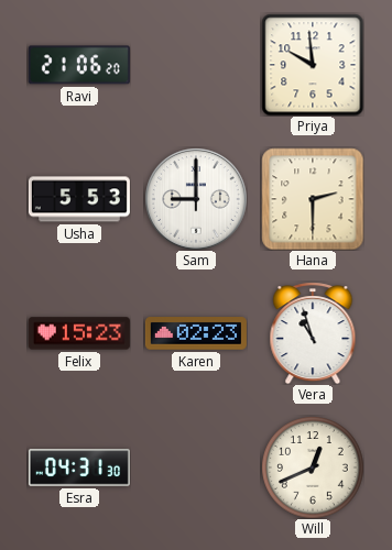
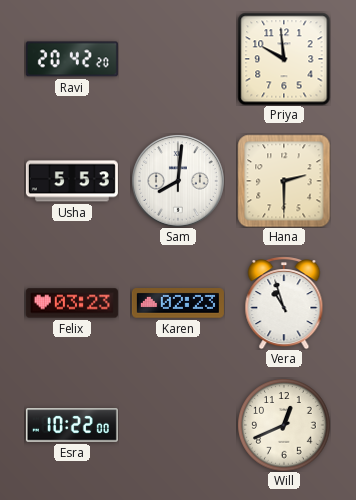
Ravi: 21:06 -> 20:42
Sam: 9:00 -> 8:01
Felix: 15:23 -> 03:23
Esra: 04:31 -> 10:22
